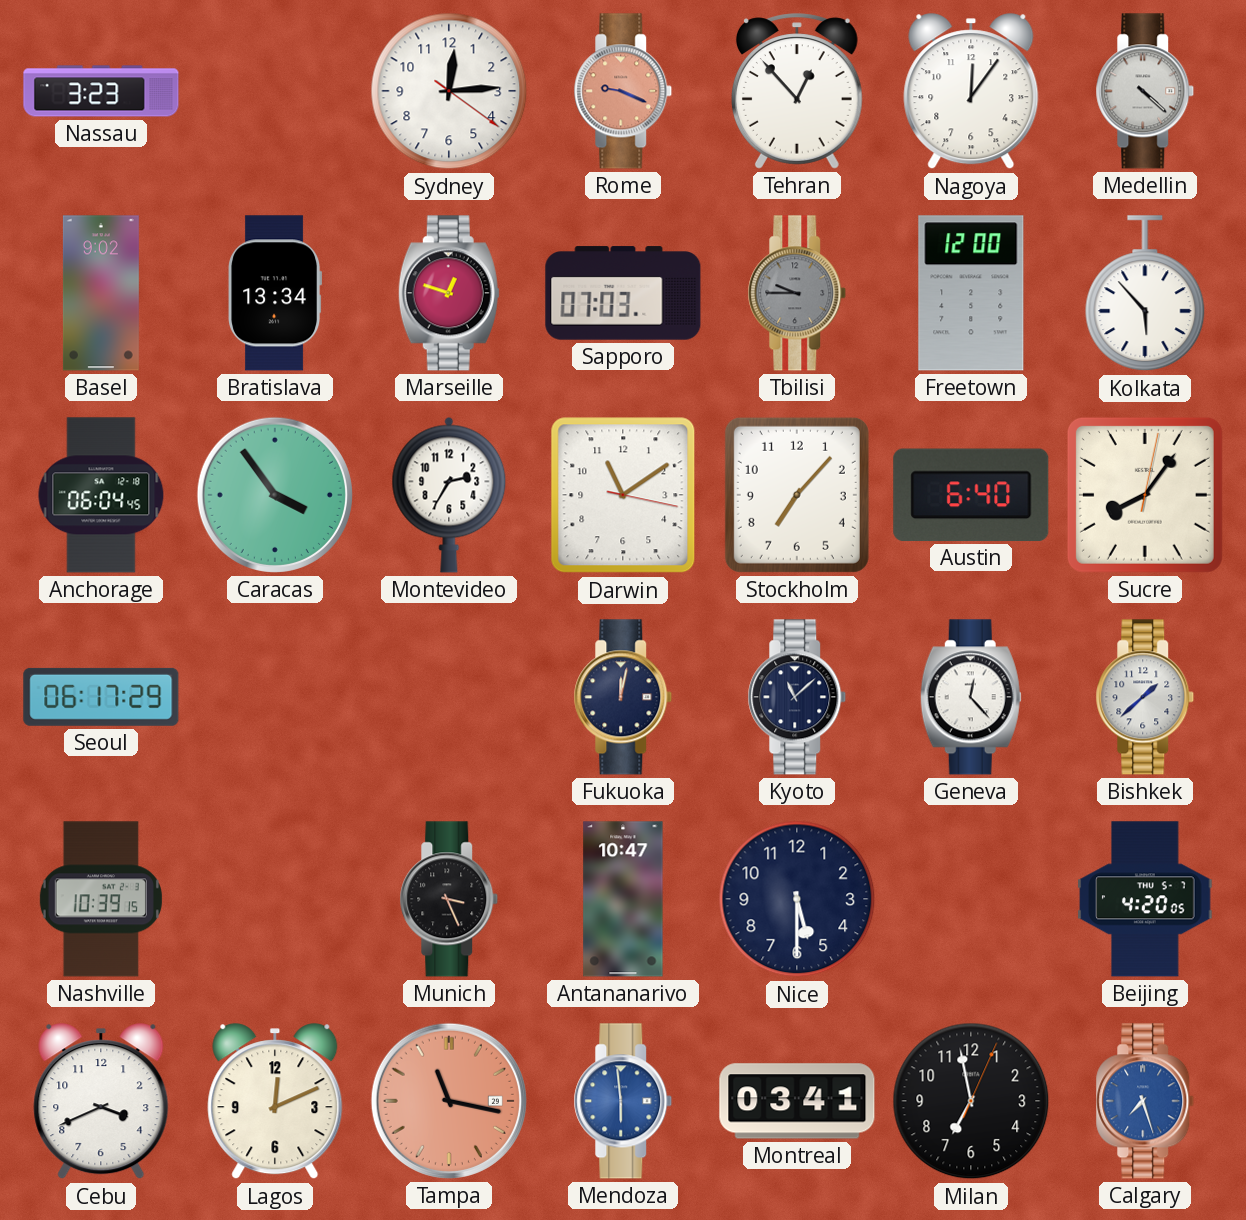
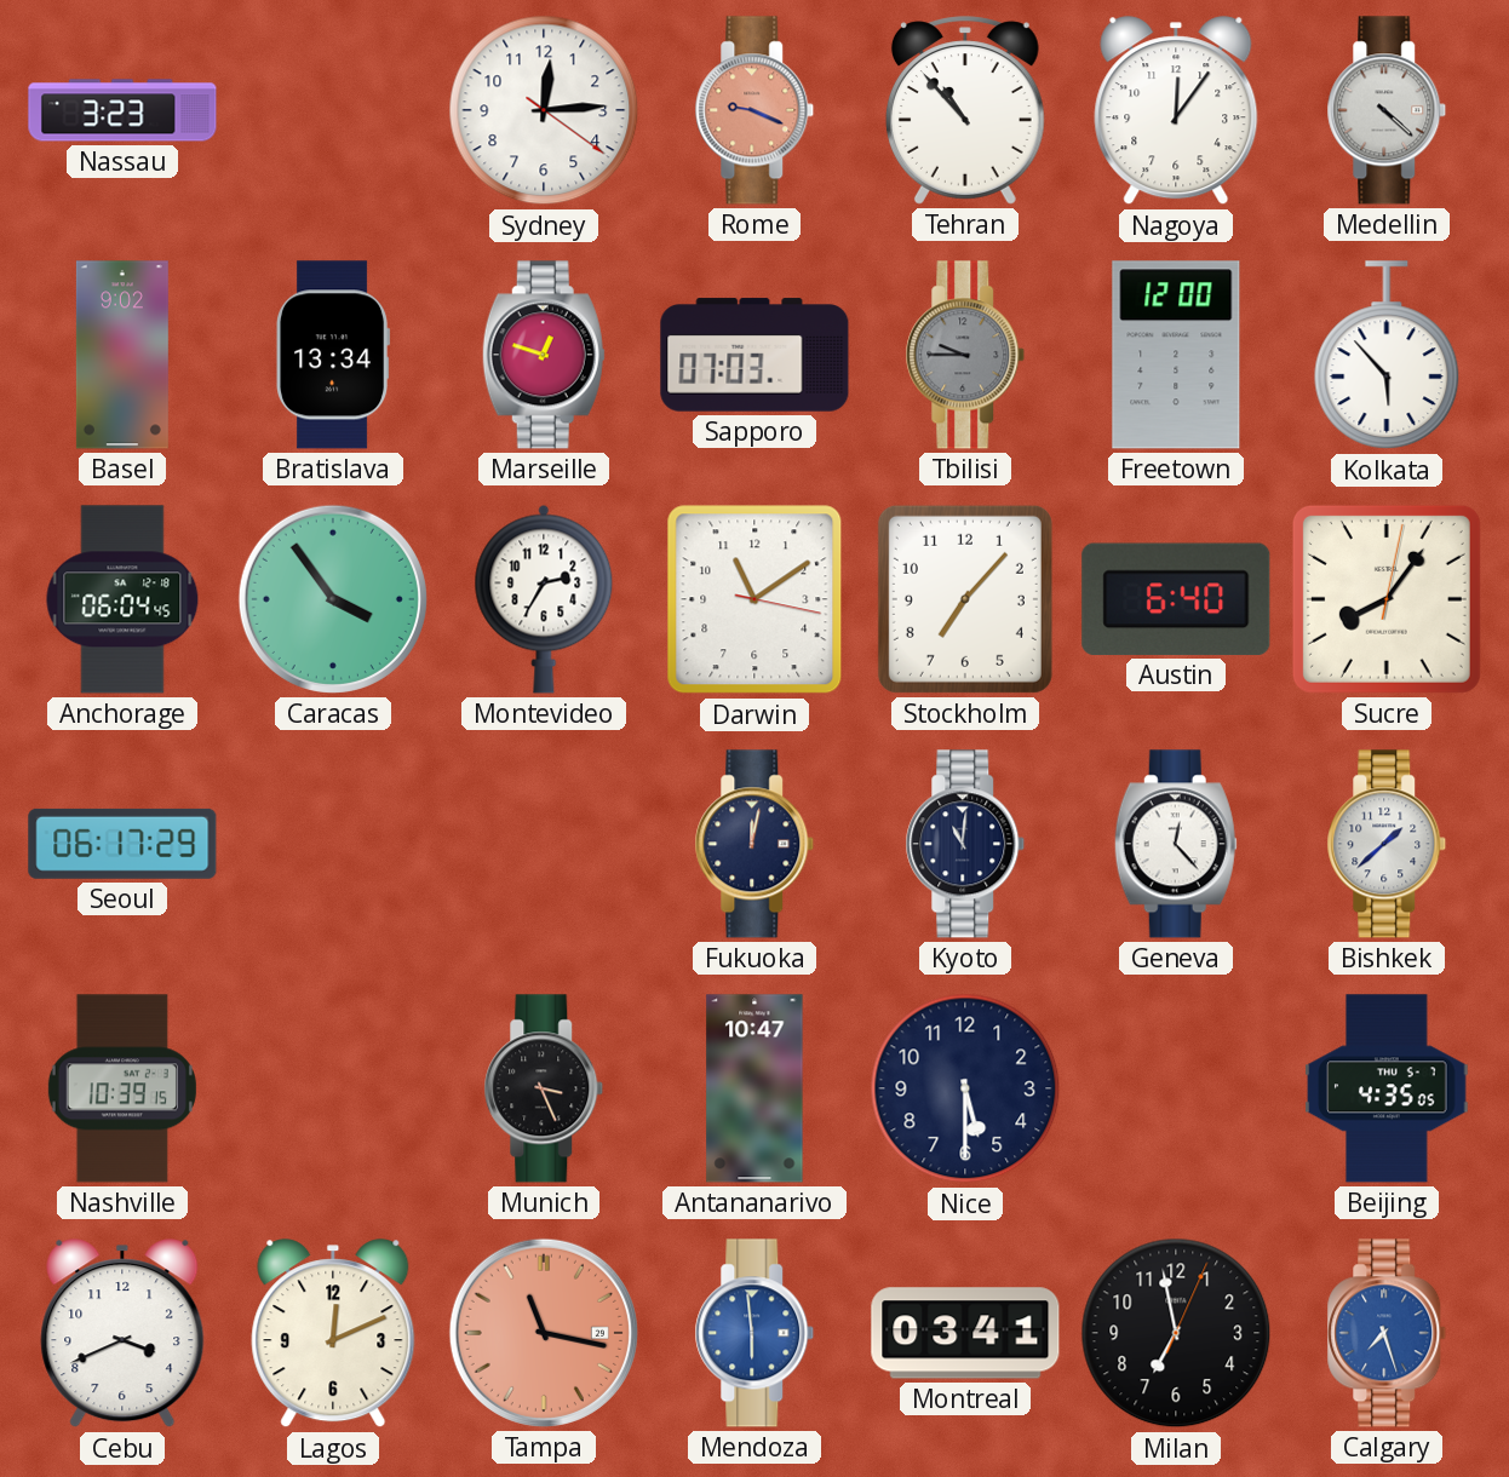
Tehran: 12:53 -> 10:53
Kyoto: 11:08 -> 11:01
Beijing: 4:20 -> 4:35
